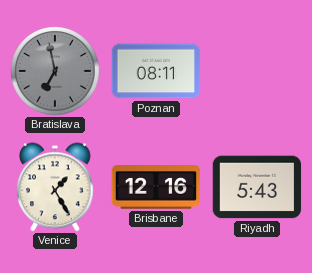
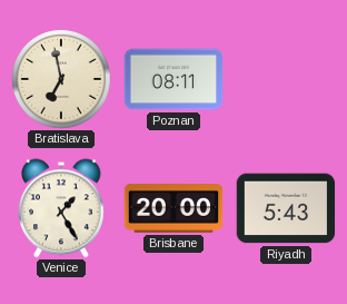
Bratislava dial: grey -> cream
Brisbane: 12:16 -> 20:00
